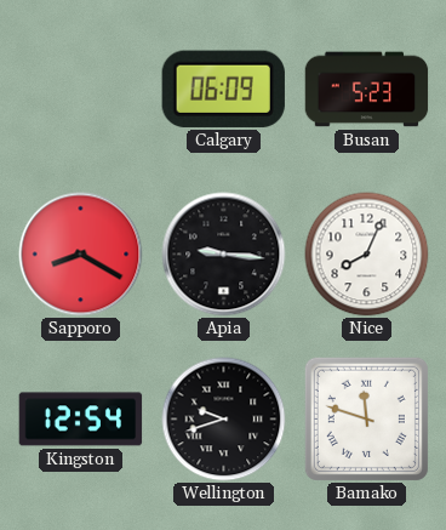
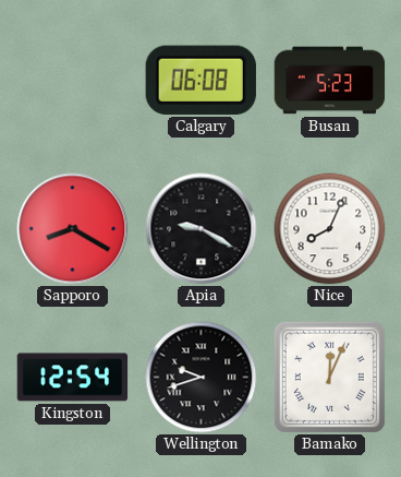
Calgary: 06:09 -> 06:08
Apia: 9:16 -> 9:20
Bamako: 11:48 -> 12:04
